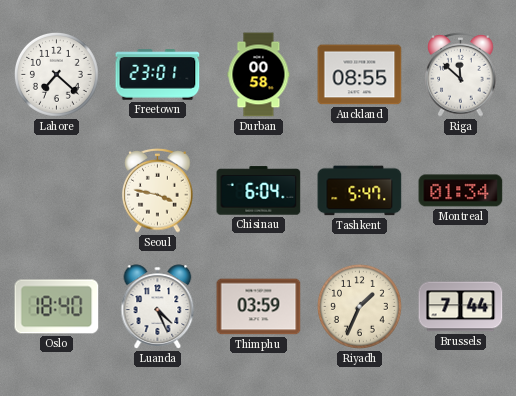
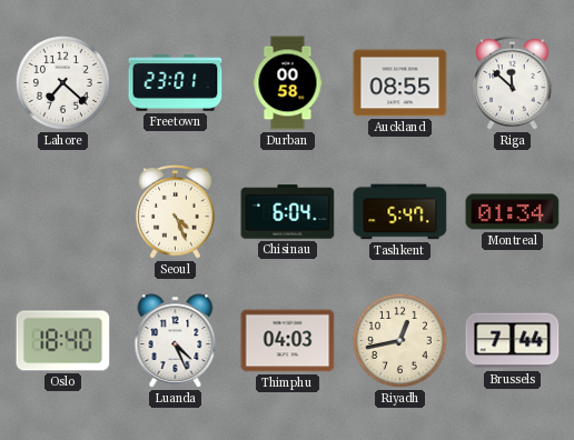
Seoul: 3:47 -> 4:26
Thimphu: 03:59 -> 04:03
Riyadh: 1:34 -> 12:43
